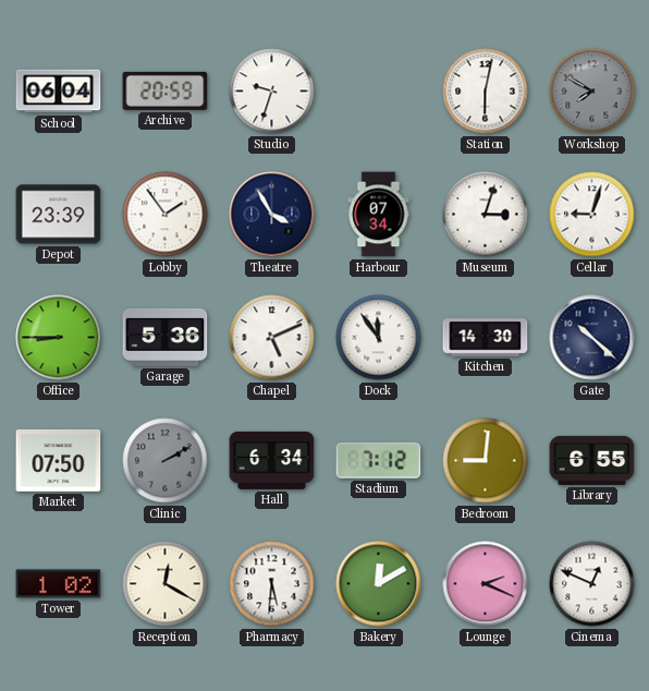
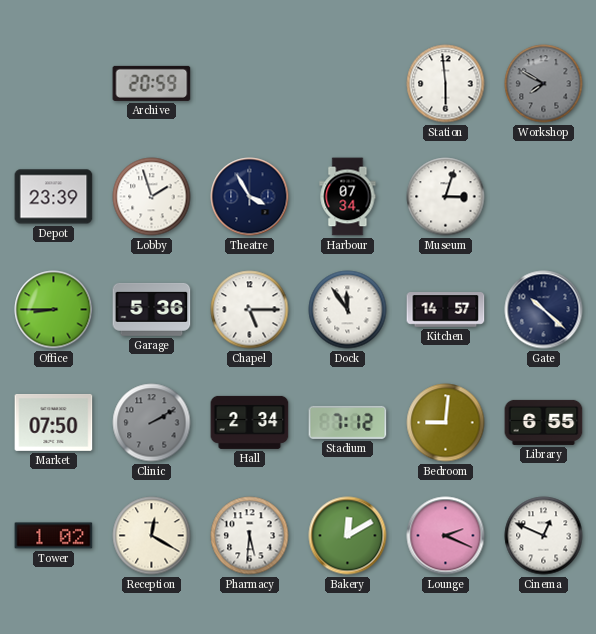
School: 06:04 -> none
Studio: 9:33 -> none
Station: 6:02 -> 5:59
Lobby: 1:54 -> 1:57
Cellar: 9:03 -> none
Chapel: 5:11 -> 5:15
Kitchen: 14:30 -> 14:57
Hall: 6:34 -> 2:34
